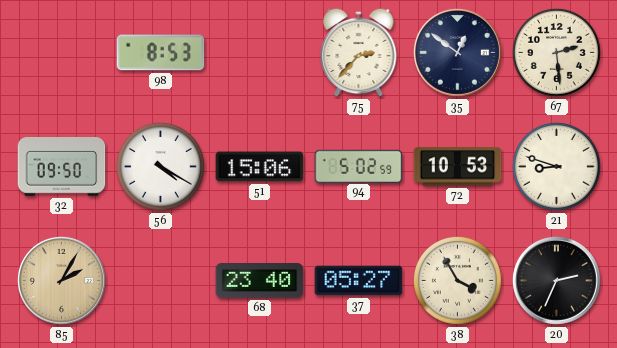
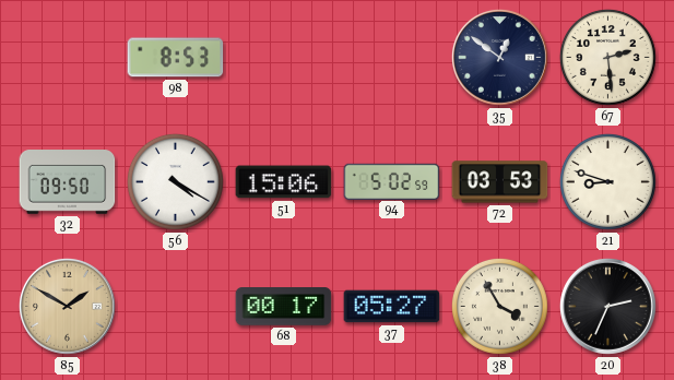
75: 2:37 -> none
72: 10:53 -> 03:53
85: 2:05 -> 1:50
68: 23:40 -> 00:17
